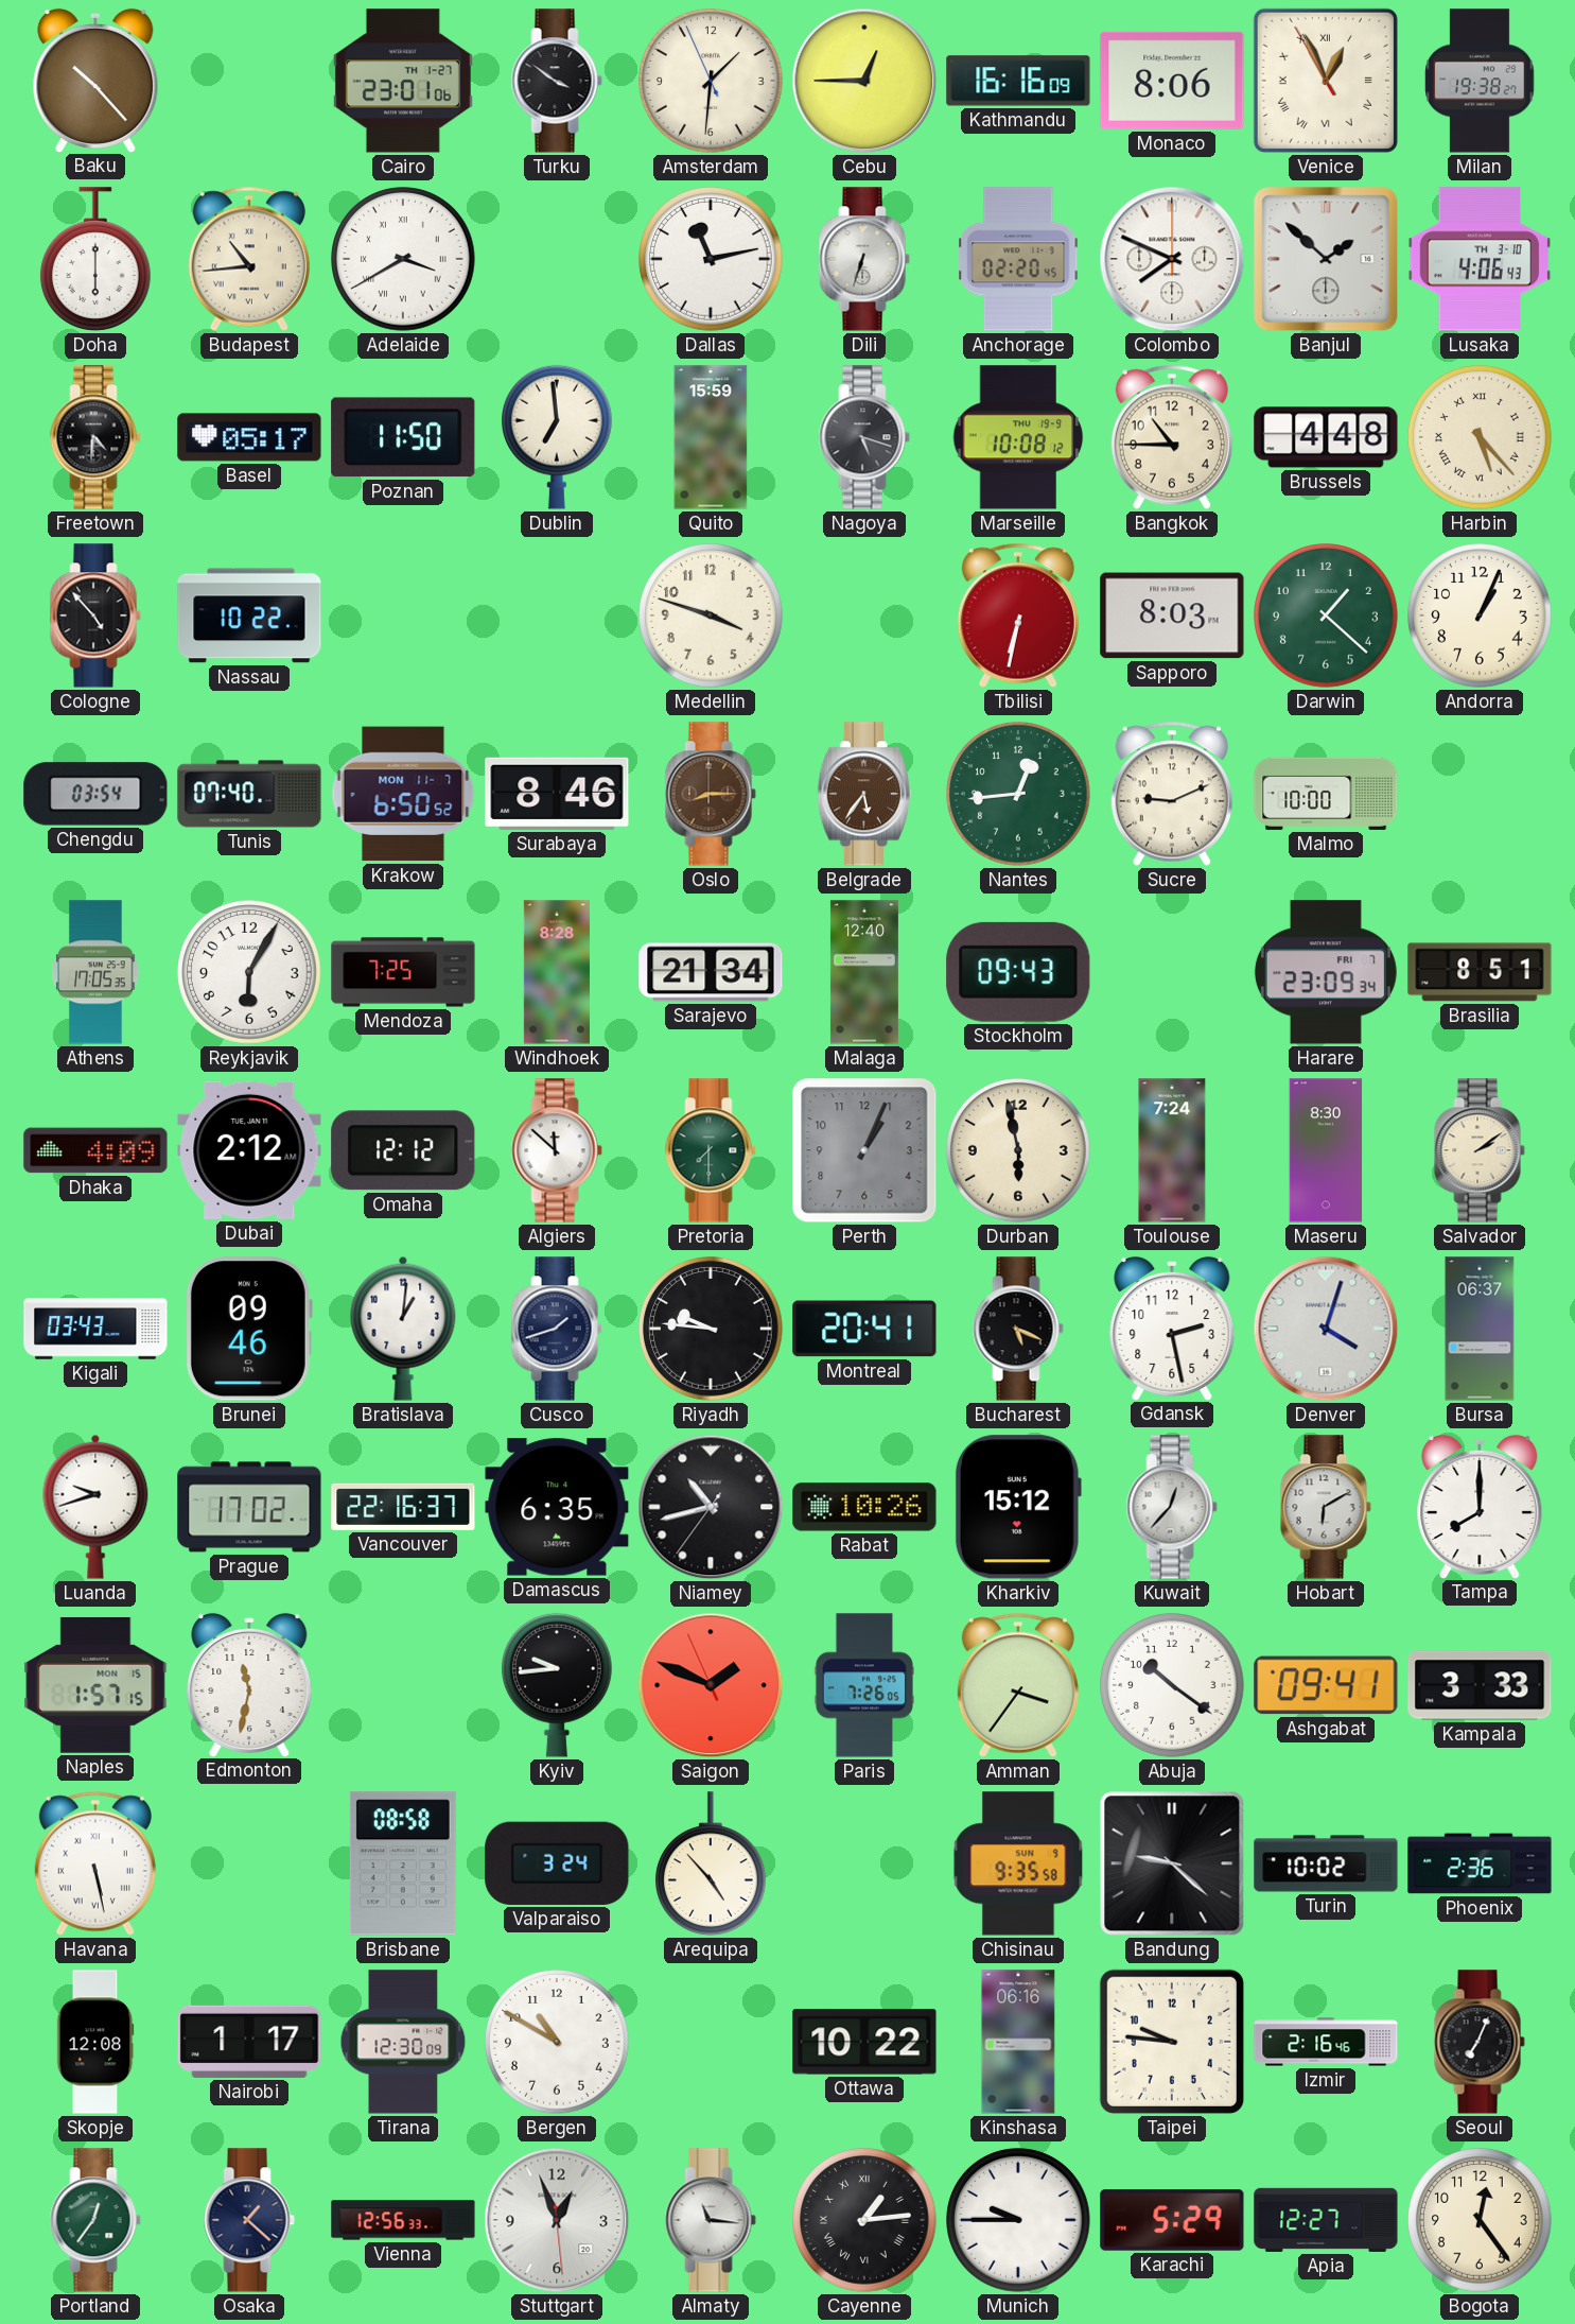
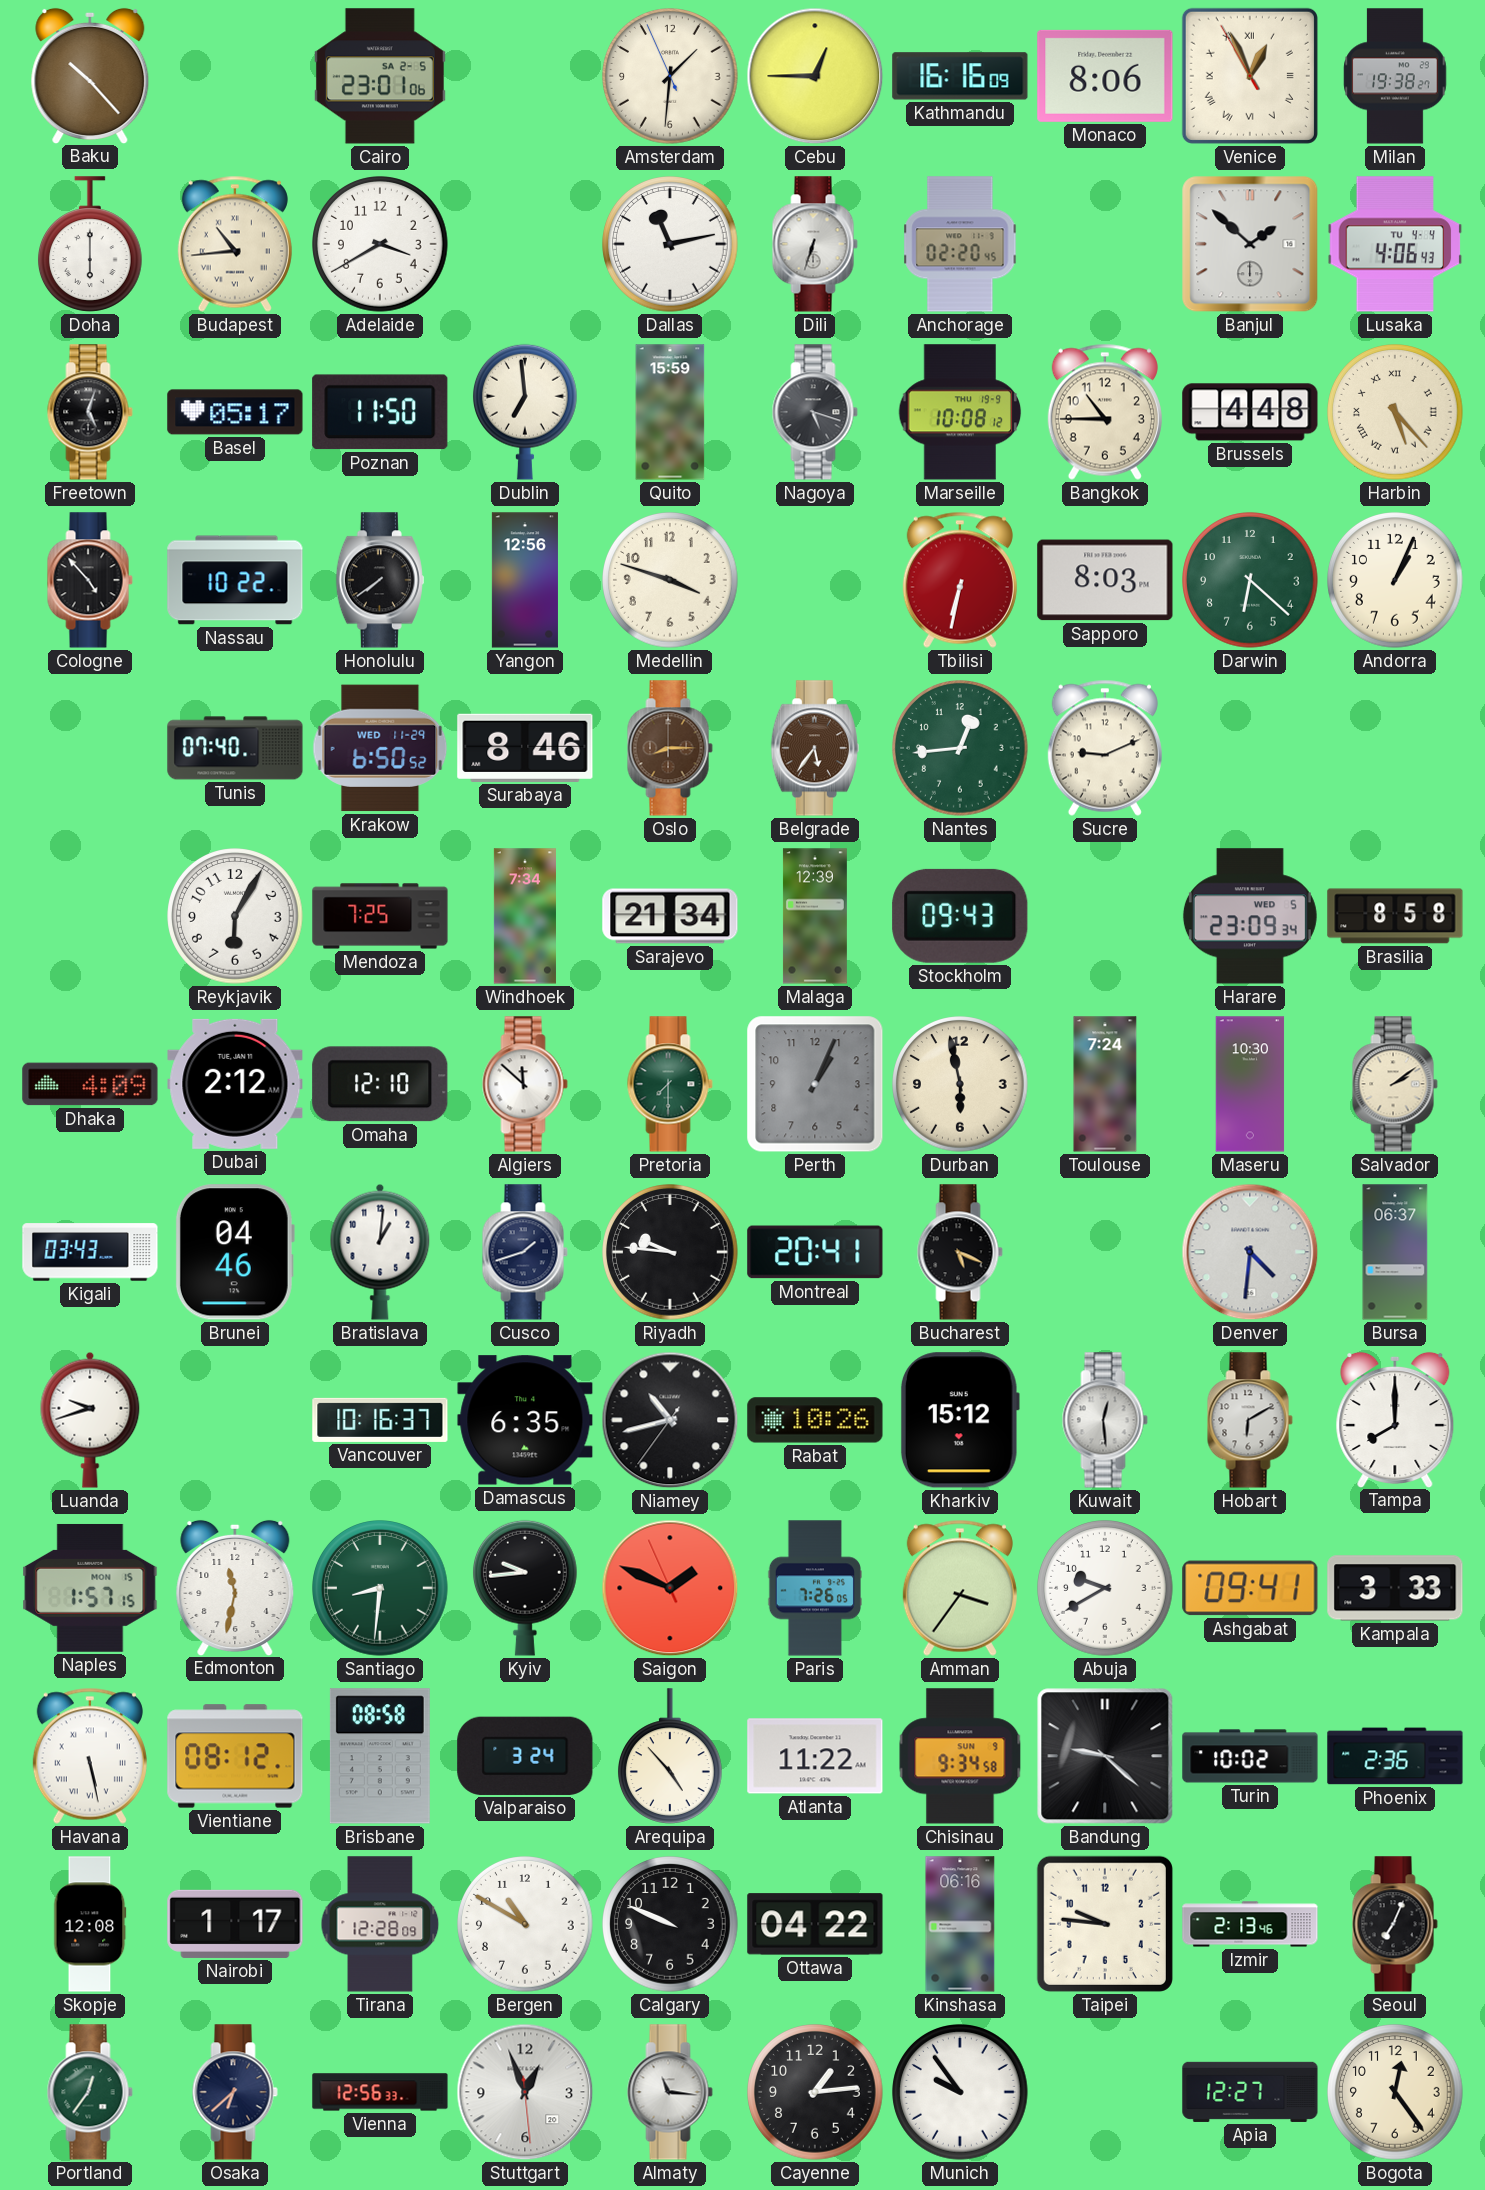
Cairo date: TH 1-27 -> SA 2-5
Turku: 3:51 -> none
Adelaide numerals: Roman -> Arabic
Colombo: 7:49 -> none
Lusaka date: TH 3-10 -> TU 4-4
Freetown: 4:31 -> 5:03
Honolulu: none -> 7:39
Yangon: none -> 12:56
Darwin: 1:22 -> 6:22
Chengdu: 03:54 -> none
Krakow date: MON 11-7 -> WED 11-29
Malmo: 10:00 -> none
Athens: 17:05 -> none
Windhoek: 8:28 -> 7:34
Malaga: 12:40 -> 12:39
Harare date: FRI 7 -> WED 5
Brasilia: 8:51 -> 8:58
Omaha: 12:12 -> 12:10
Maseru: 8:30 -> 10:30
Brunei: 09:46 -> 04:46
Gdansk: 2:28 -> none
Denver: 4:03 -> 4:31
Prague: 17:02 -> none
Vancouver: 22:16 -> 10:16
Kuwait: 12:37 -> 12:29
Santiago: none -> 8:31
Abuja: 10:21 -> 9:40
Vientiane: none -> 08:12
Atlanta: none -> 11:22
Chisinau: 9:35 -> 9:34
Tirana: 12:30 -> 12:28
Calgary: none -> 9:49
Ottawa: 10:22 -> 04:22
Izmir: 2:16 -> 2:13
Osaka: 1:22 -> 6:38
Cayenne numerals: Roman -> Arabic
Munich: 9:45 -> 9:54
Karachi: 5:29 -> none
